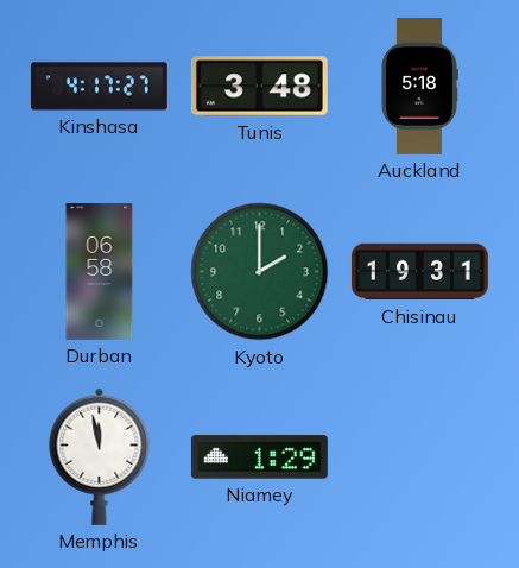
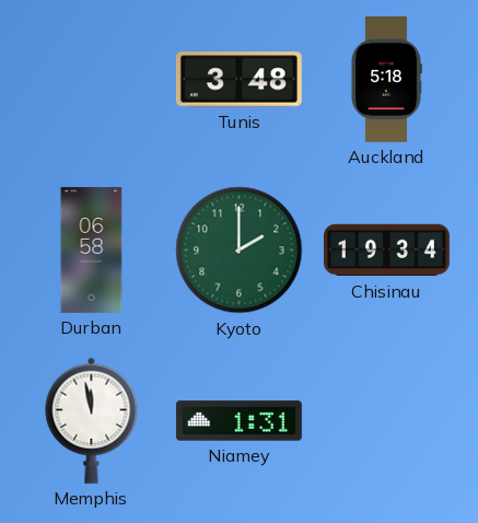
Kinshasa: 4:17 -> none
Chisinau: 19:31 -> 19:34
Niamey: 1:29 -> 1:31
